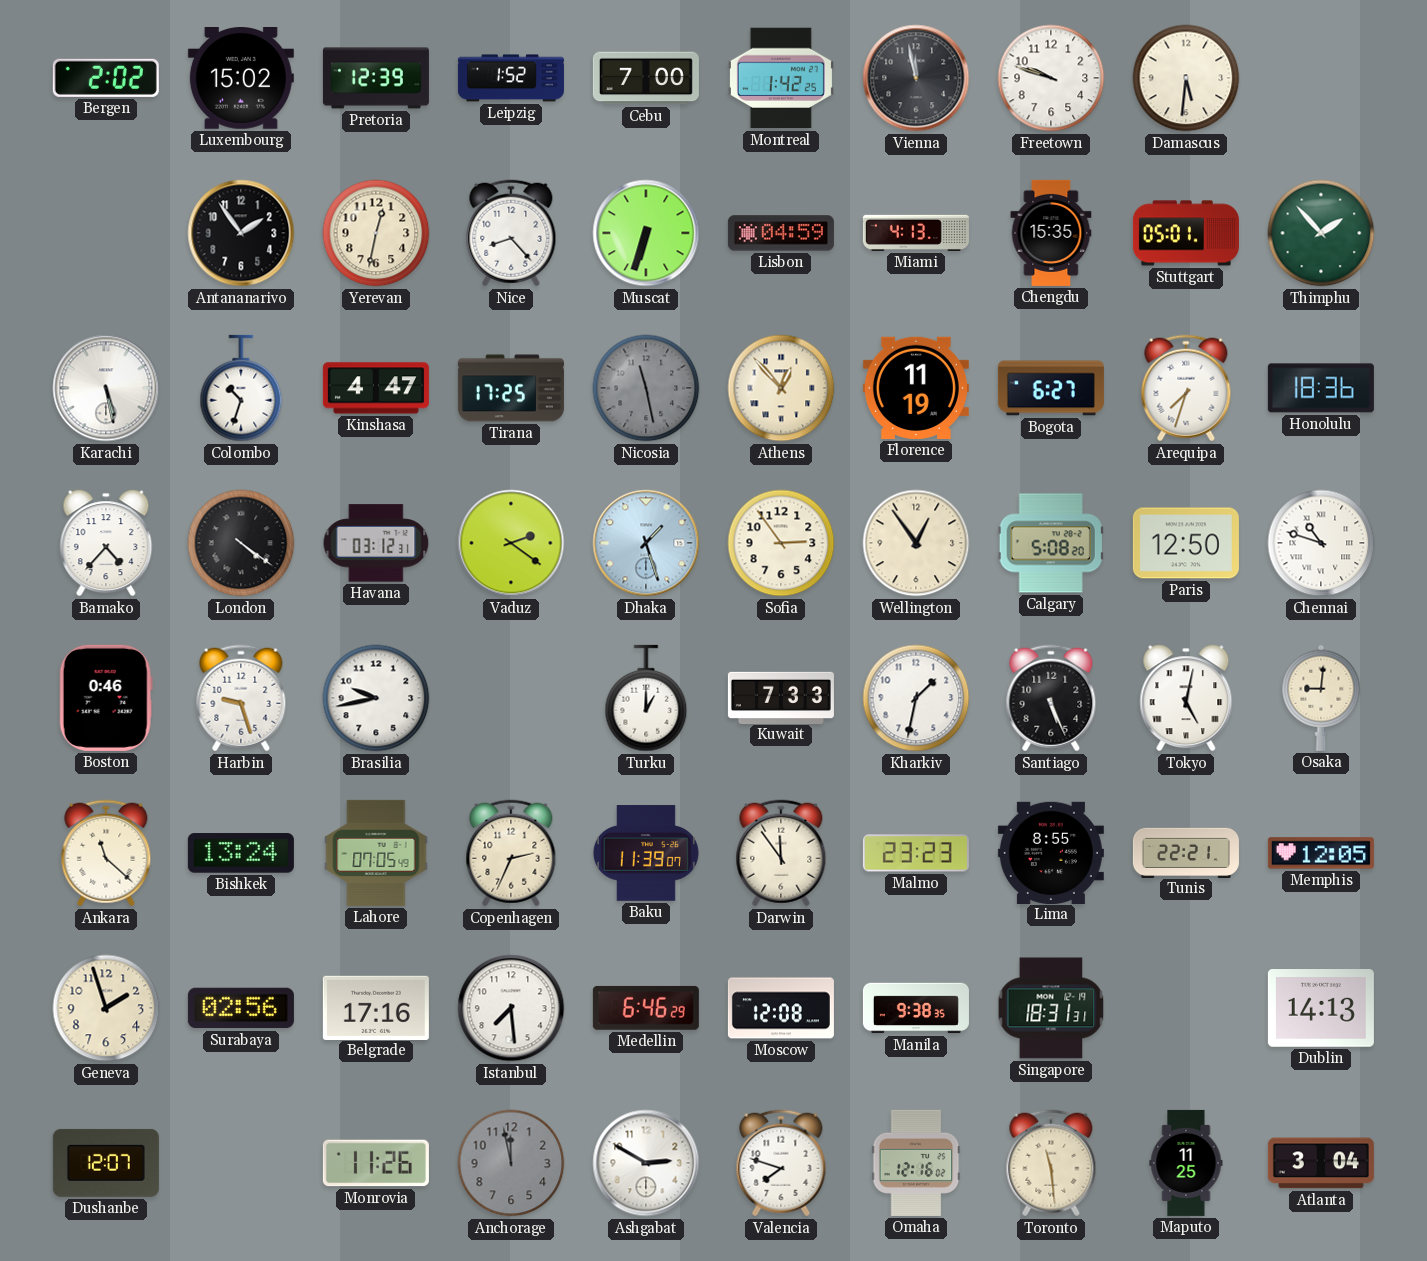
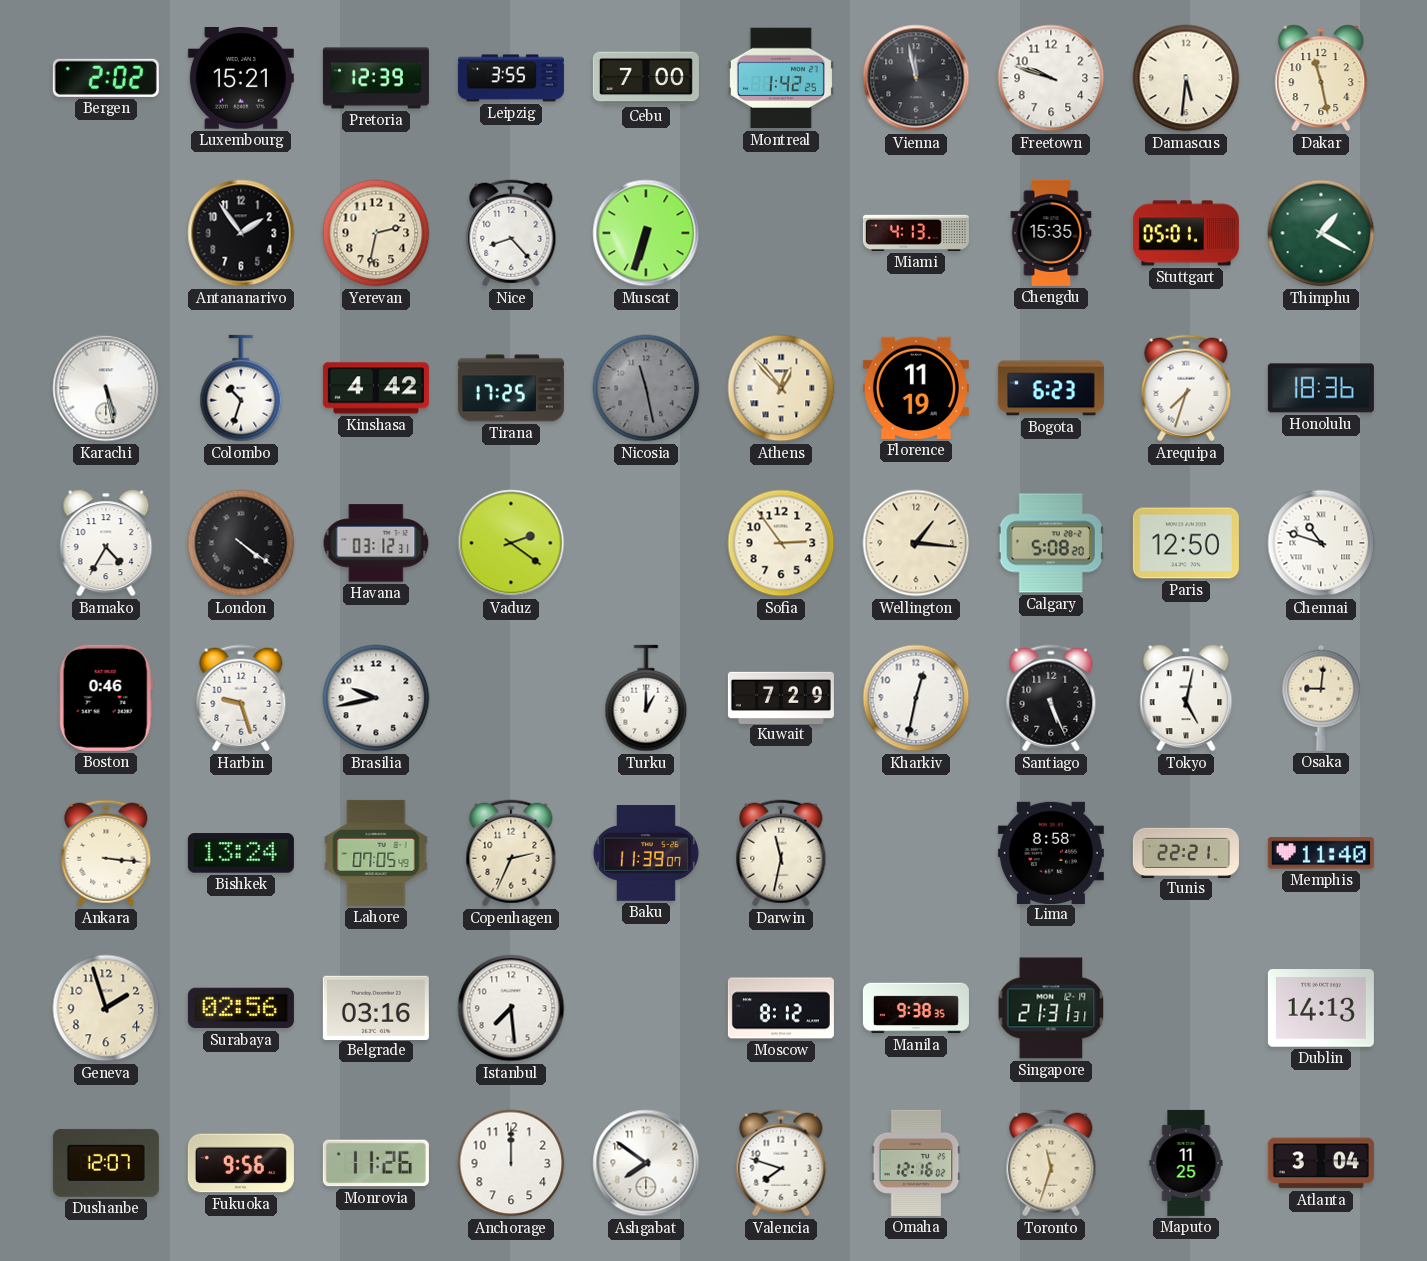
Luxembourg: 15:02 -> 15:21
Leipzig: 1:52 -> 3:55
Dakar: none -> 11:28
Yerevan: 12:32 -> 2:32
Lisbon: 04:59 -> none
Thimphu: 1:53 -> 1:20
Kinshasa: 4:47 -> 4:42
Bogota: 6:27 -> 6:23
Bamako: 4:37 -> 4:35
Dhaka: 1:27 -> none
Wellington: 12:54 -> 1:16
Kuwait: 7:33 -> 7:29
Kharkiv: 1:32 -> 12:32
Ankara: 11:22 -> 3:16
Darwin: 11:54 -> 11:32
Malmo: 23:23 -> none
Lima: 8:55 -> 8:58
Memphis: 12:05 -> 11:40
Belgrade: 17:16 -> 03:16
Medellin: 6:46 -> none
Moscow: 12:08 -> 8:12
Singapore: 18:31 -> 21:31
Fukuoka: none -> 9:56
Anchorage: 11:58 -> 12:00
Anchorage dial: grey -> white
Ashgabat: 2:50 -> 7:51
Toronto: 11:29 -> 11:33
